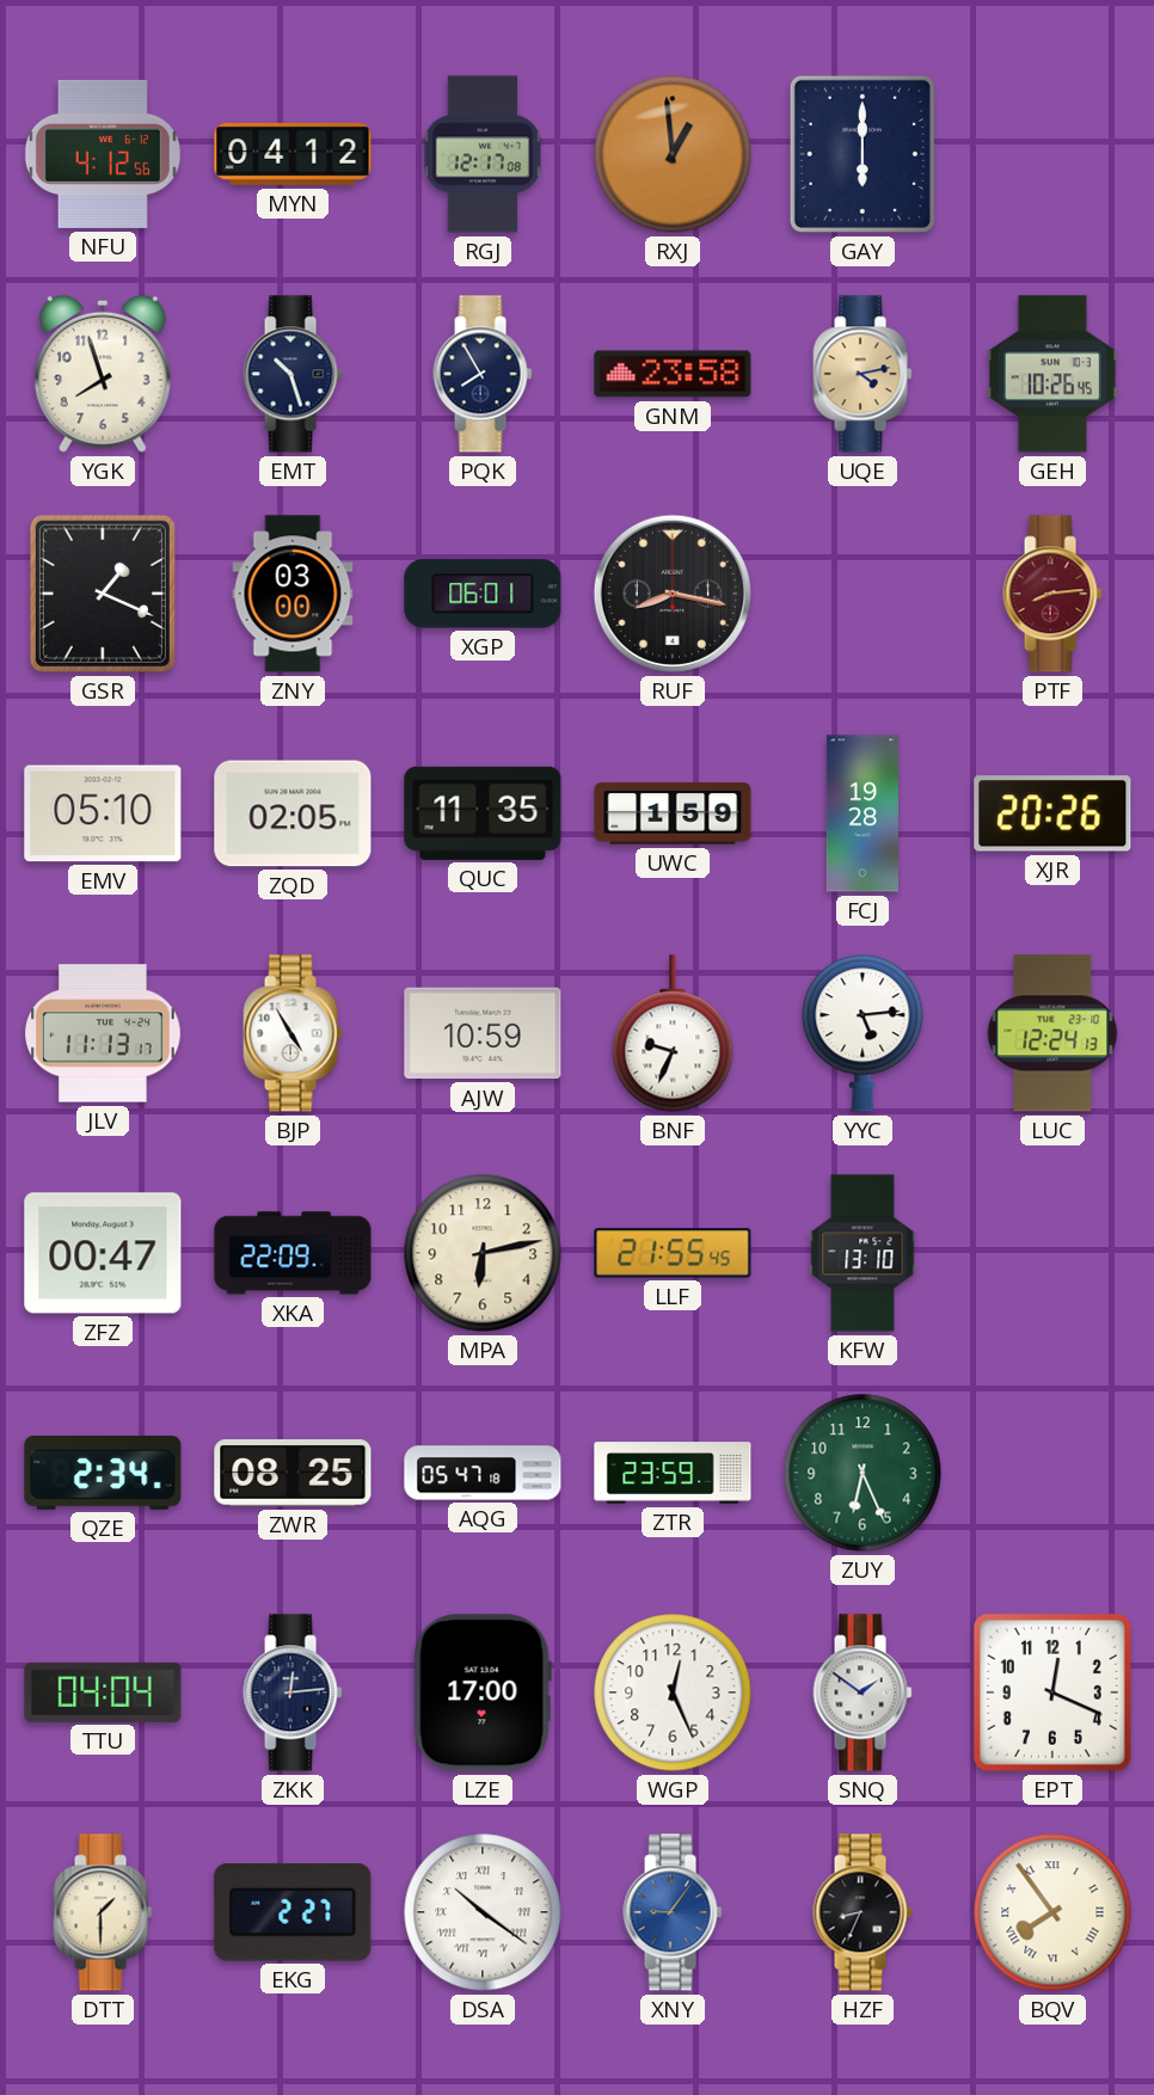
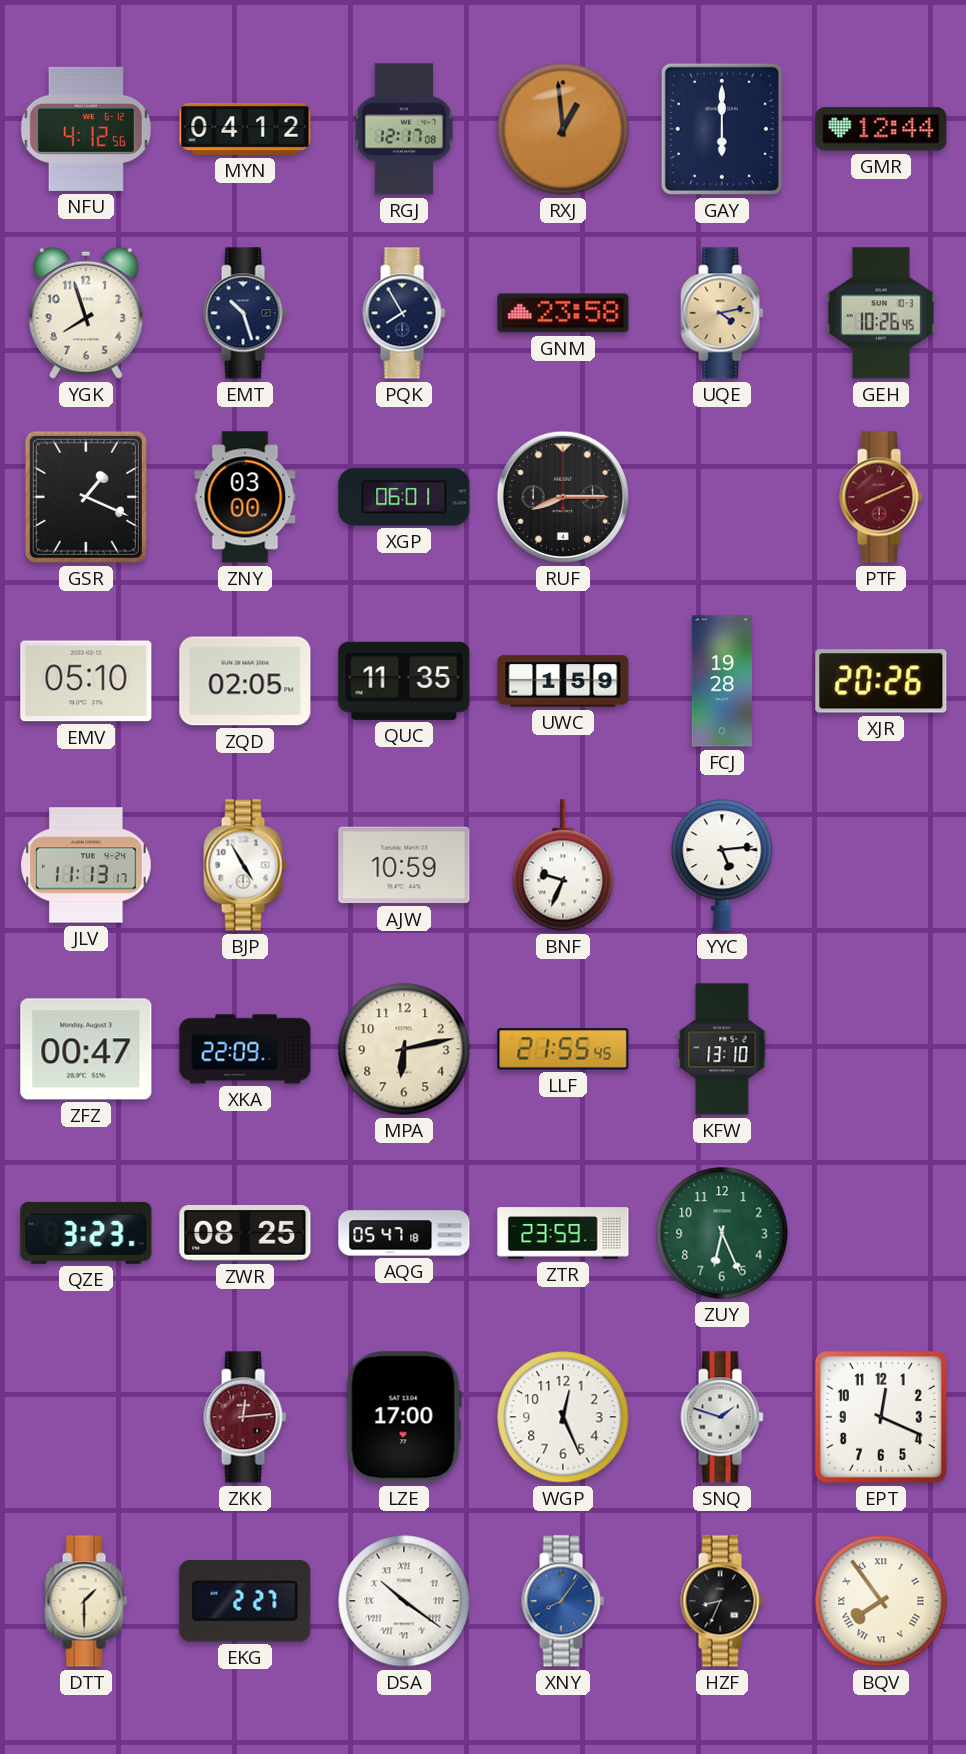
GMR: none -> 12:44
RUF: 8:17 -> 8:15
PTF: 8:14 -> 8:11
LUC: 12:24 -> none
QZE: 2:34 -> 3:23
TTU: 04:04 -> none
ZKK dial: navy -> burgundy
SNQ: 1:51 -> 1:48
XNY: 9:06 -> 8:06
